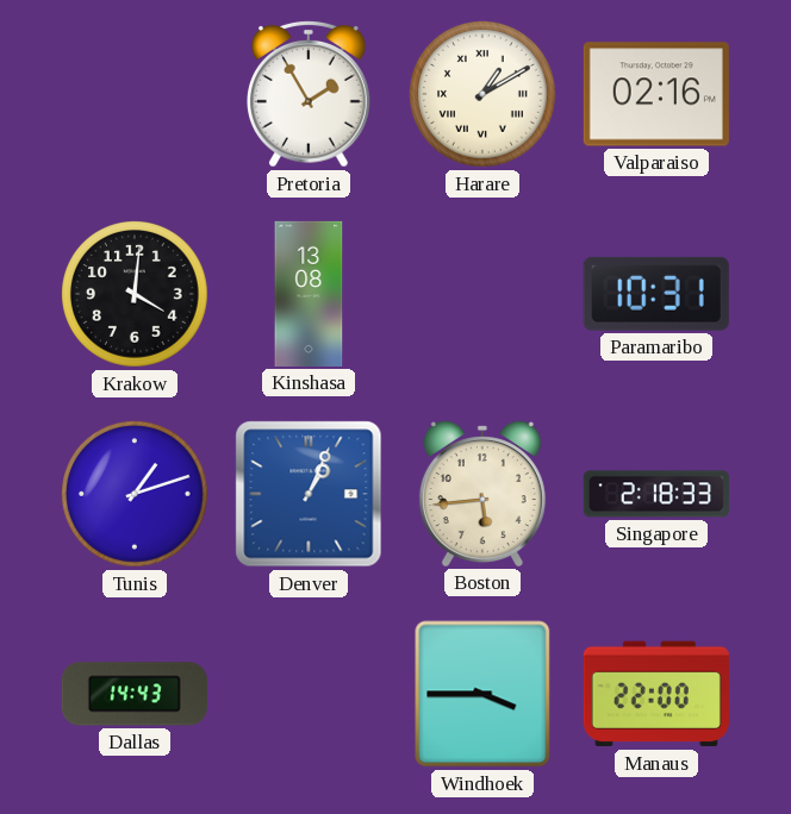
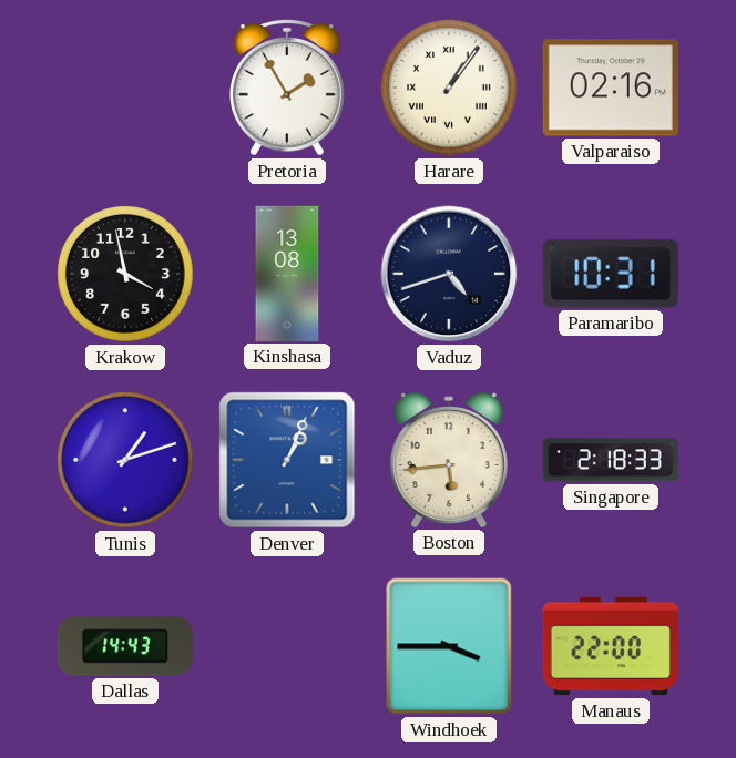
Harare: 1:10 -> 1:06
Krakow: 4:01 -> 3:58
Vaduz: none -> 4:42
